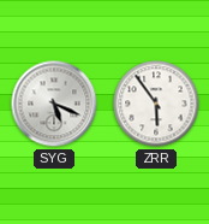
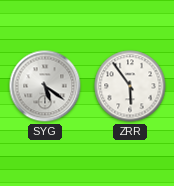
SYG: 5:19 -> 5:21
